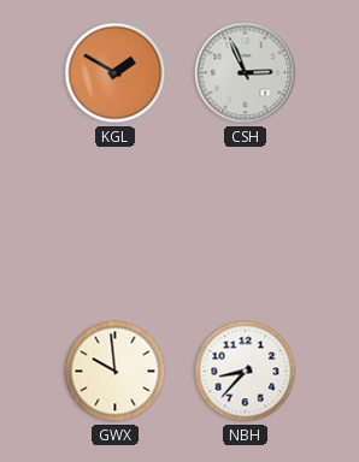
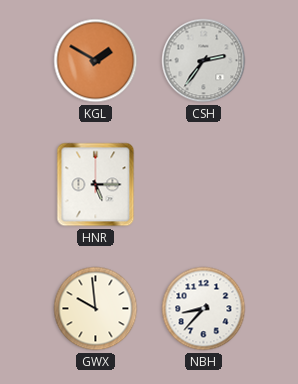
CSH: 2:56 -> 2:36
HNR: none -> 5:15
